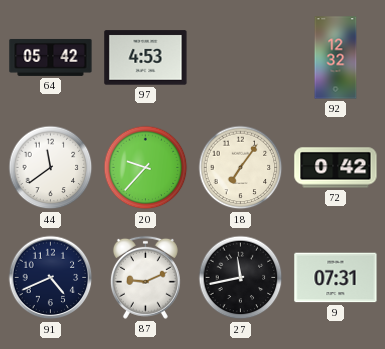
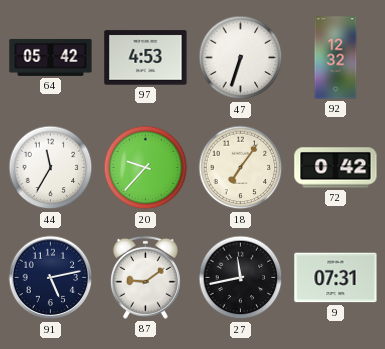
47: none -> 6:33
44: 11:39 -> 11:35
91: 4:41 -> 5:13
87: 9:11 -> 9:09
